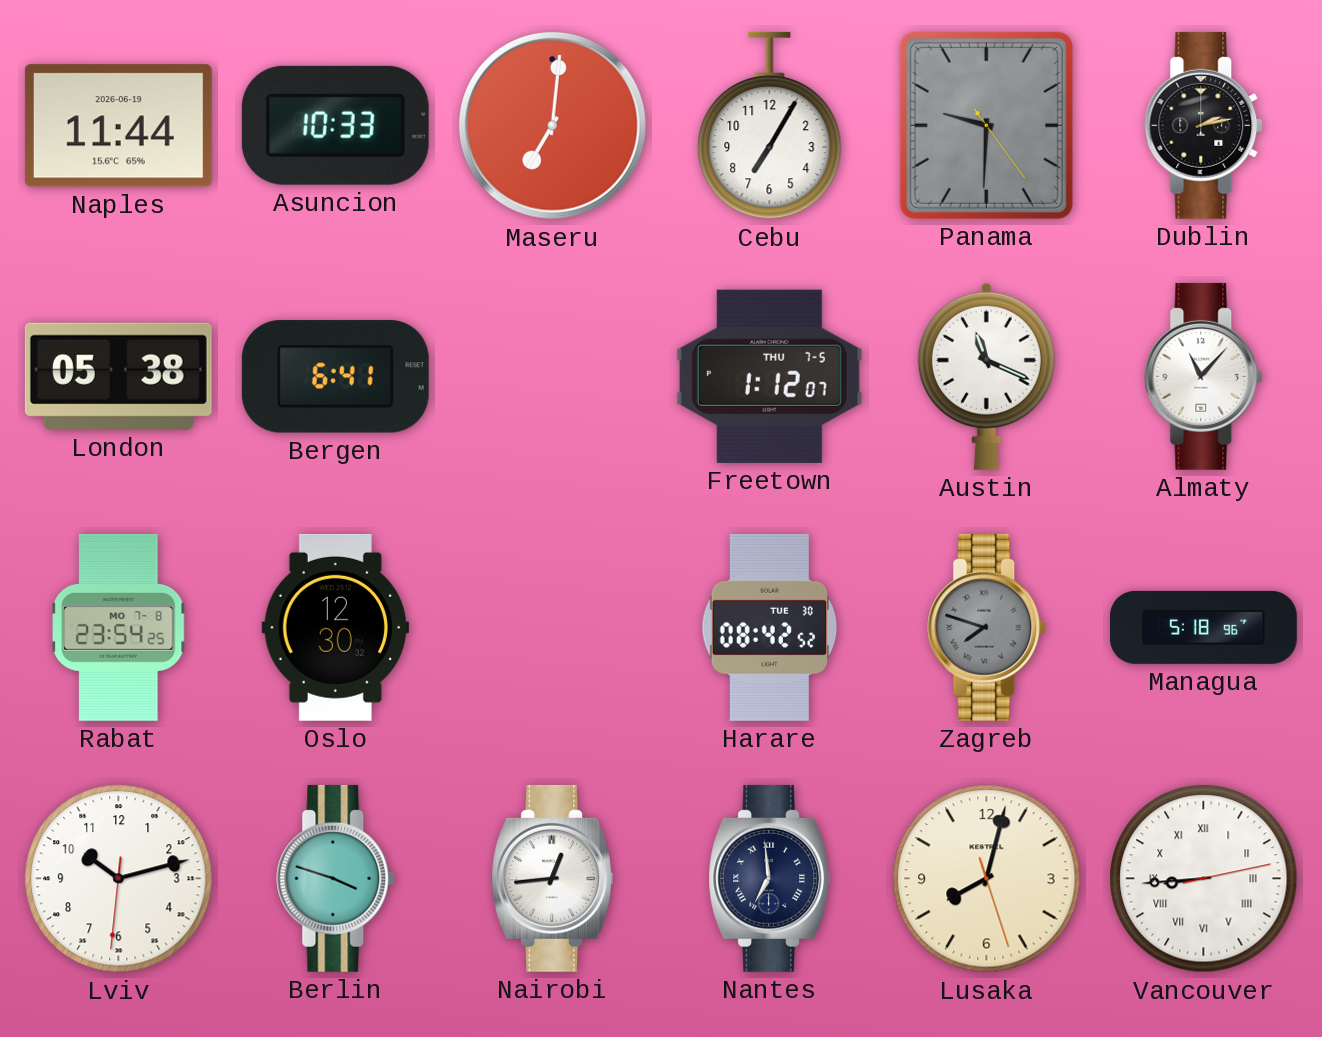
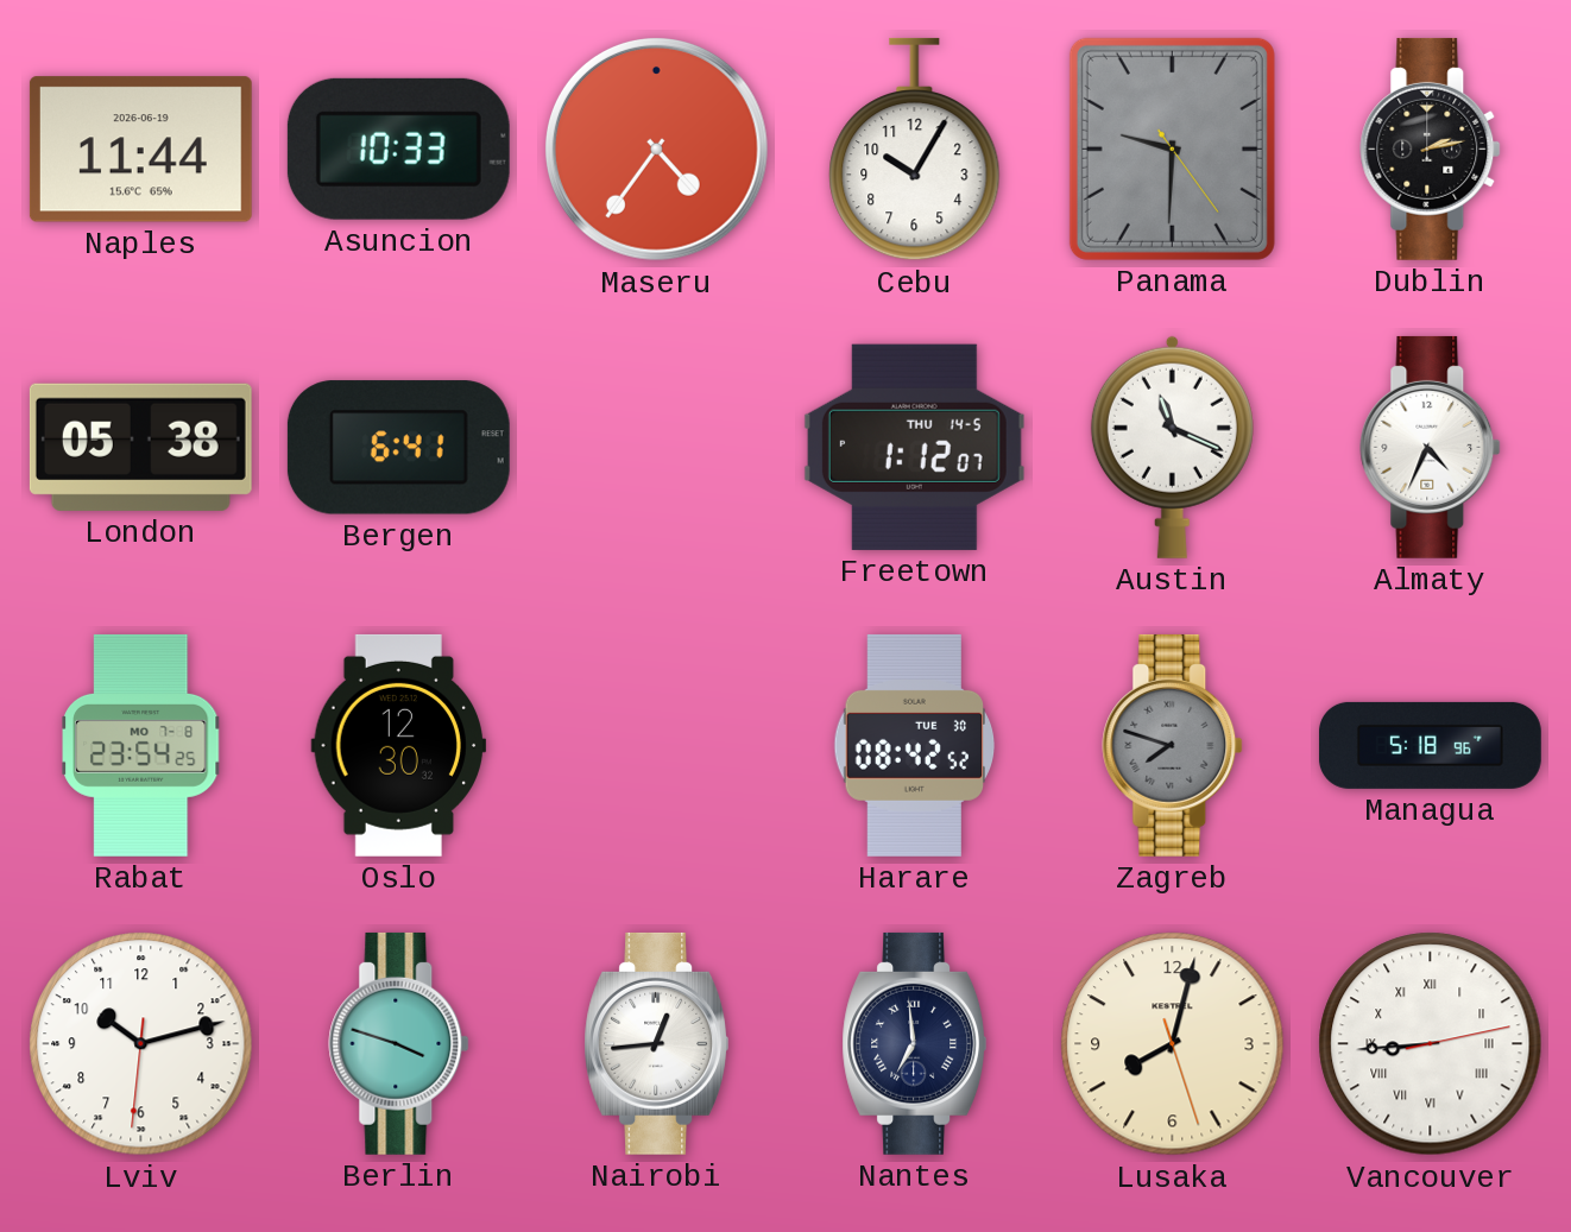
Maseru: 7:01 -> 4:36
Cebu: 7:05 -> 10:05
Freetown date: THU 7-5 -> THU 14-5
Almaty: 11:07 -> 4:34
